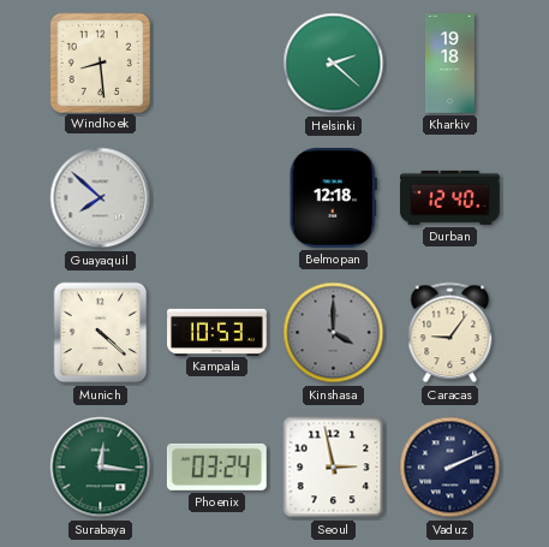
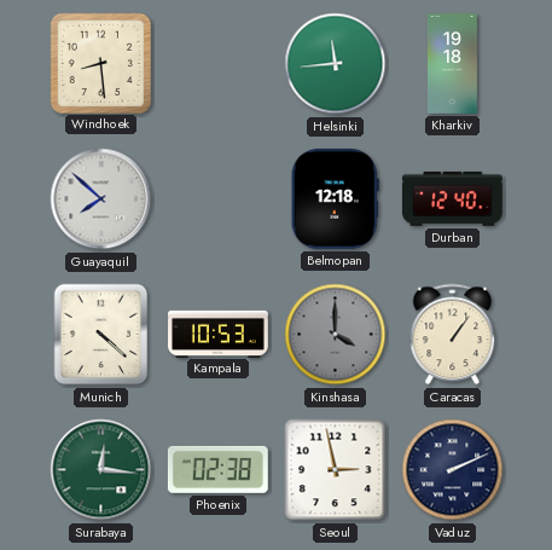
Helsinki: 2:22 -> 11:44
Caracas: 9:06 -> 1:06
Phoenix: 03:24 -> 02:38
